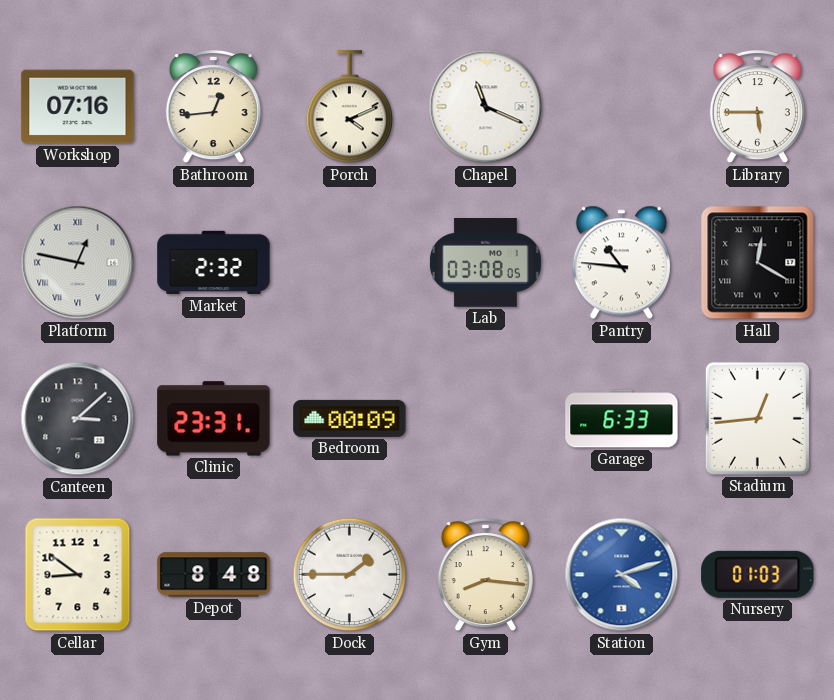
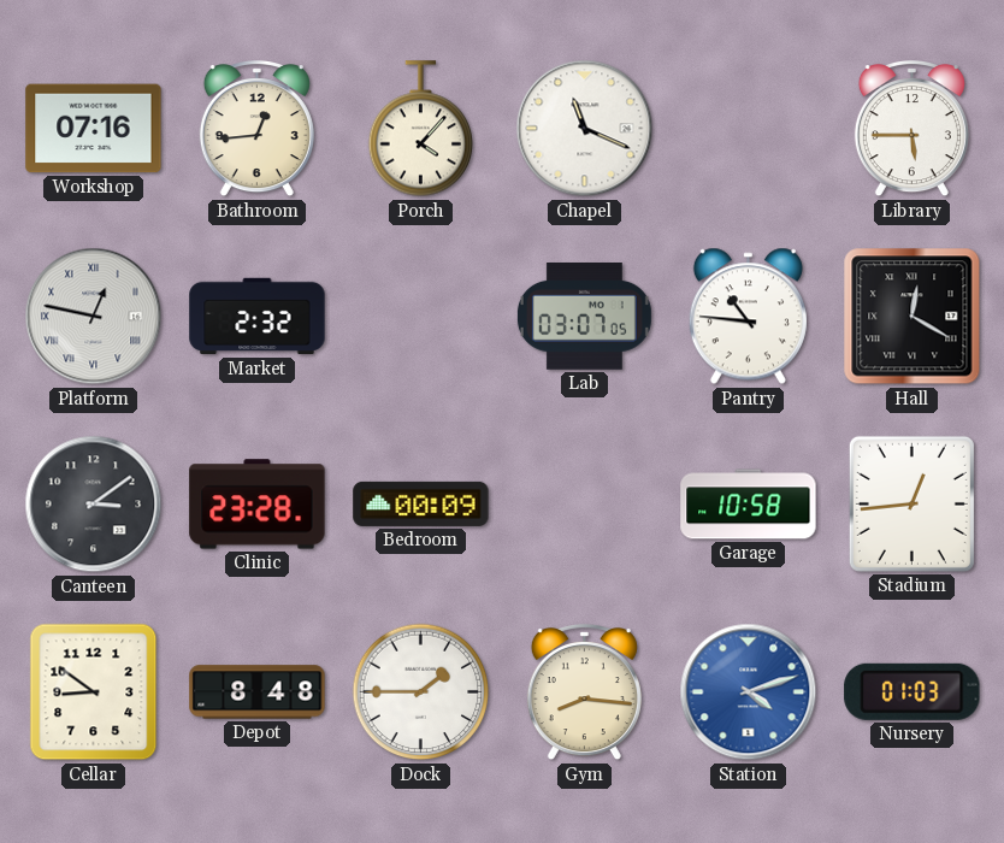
Porch: 4:11 -> 4:07
Lab: 03:08 -> 03:07
Canteen: 3:08 -> 3:09
Clinic: 23:31 -> 23:28
Garage: 6:33 -> 10:58
